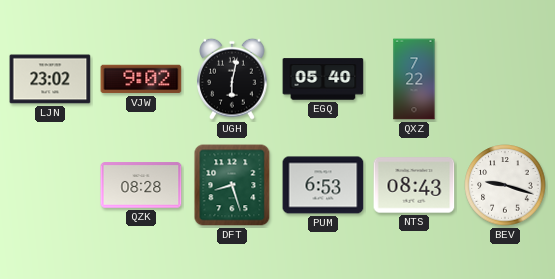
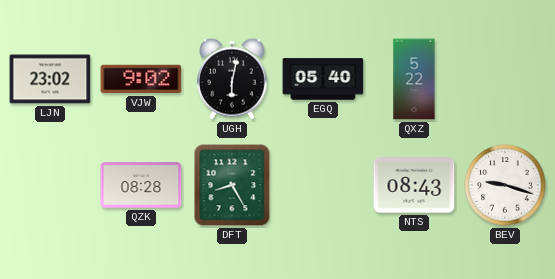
QXZ: 7:22 -> 5:22
DFT: 8:27 -> 8:25
PUM: 6:53 -> none
